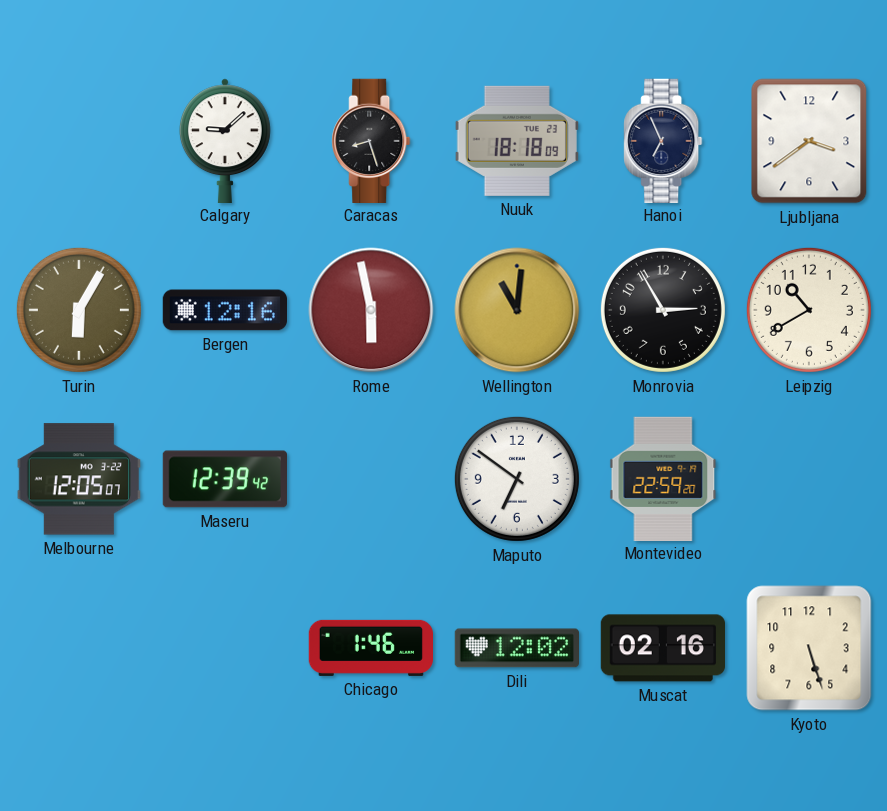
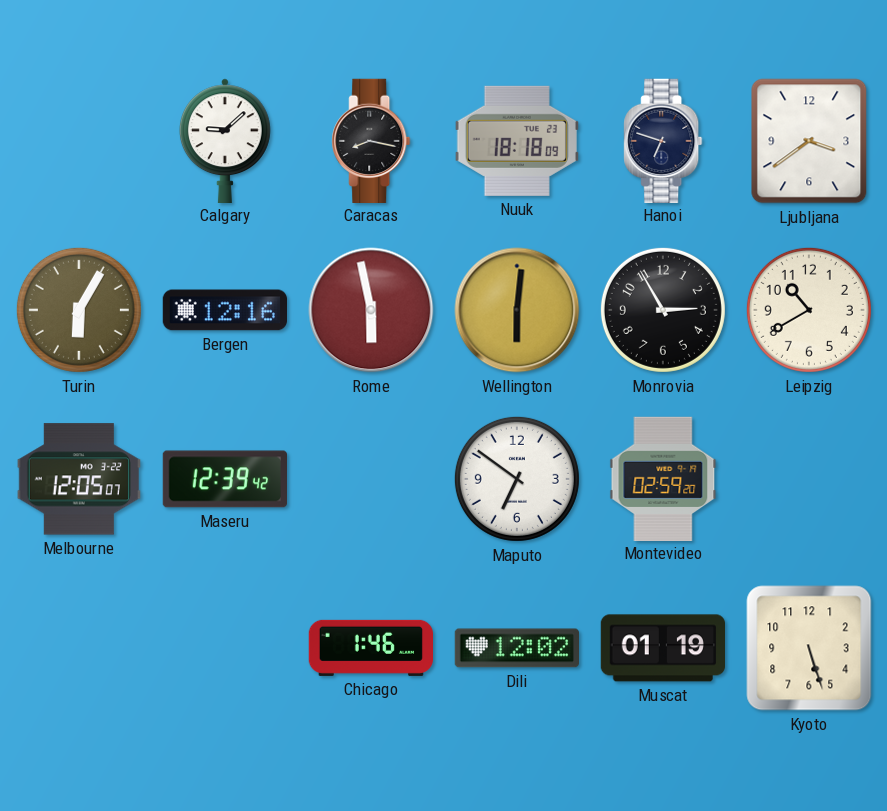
Caracas: 8:27 -> 8:17
Hanoi: 6:56 -> 6:48
Wellington: 11:01 -> 6:01
Montevideo: 22:59 -> 02:59
Muscat: 02:16 -> 01:19
